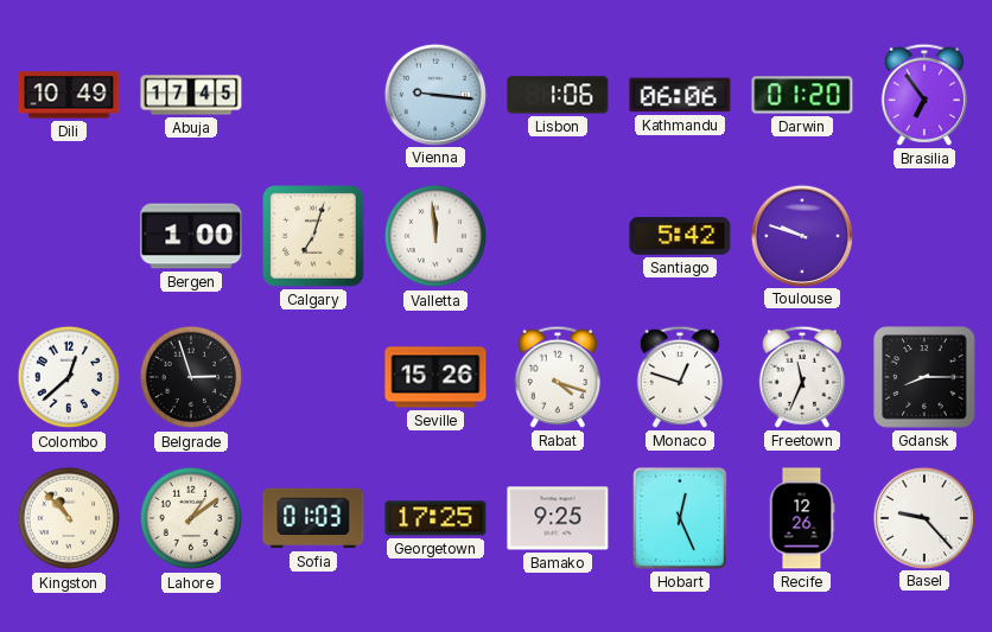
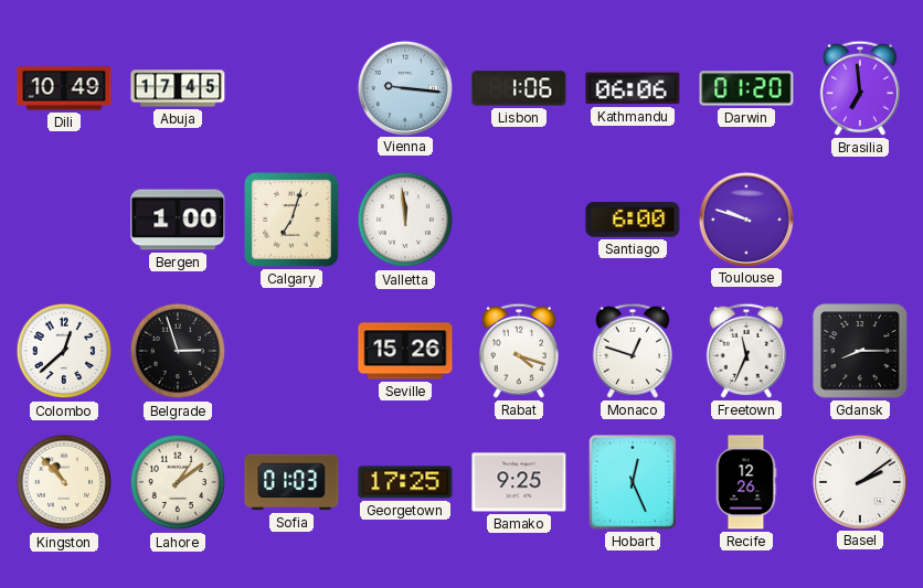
Brasilia: 6:54 -> 6:59
Santiago: 5:42 -> 6:00
Basel: 9:23 -> 2:09
